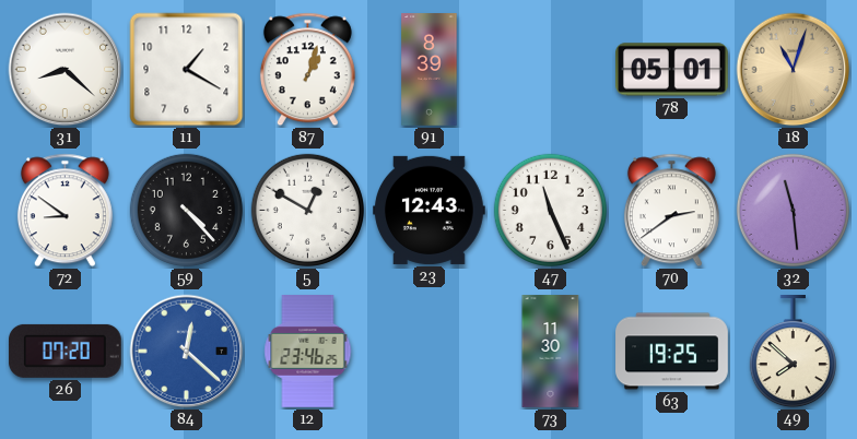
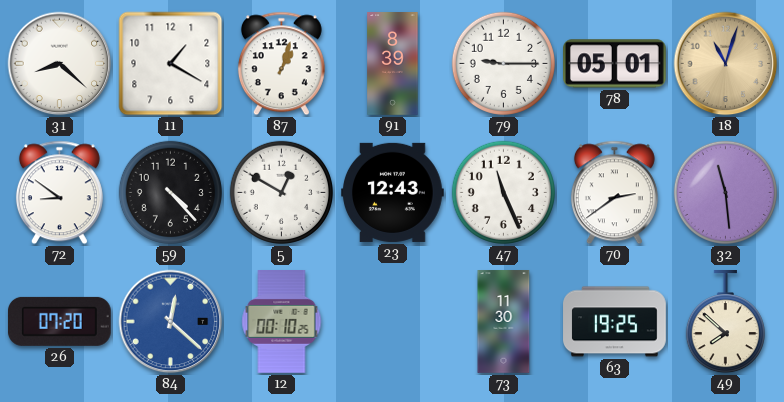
79: none -> 9:15
12: 23:46 -> 00:10
